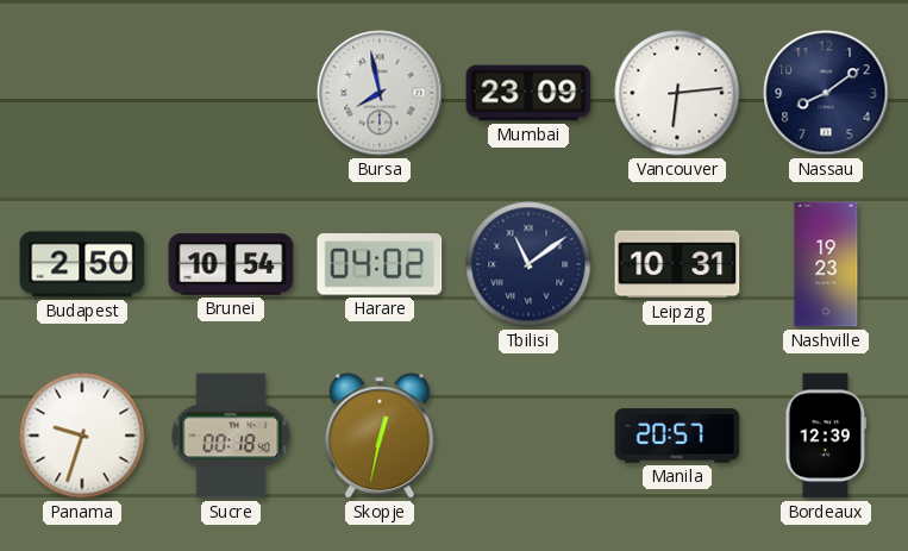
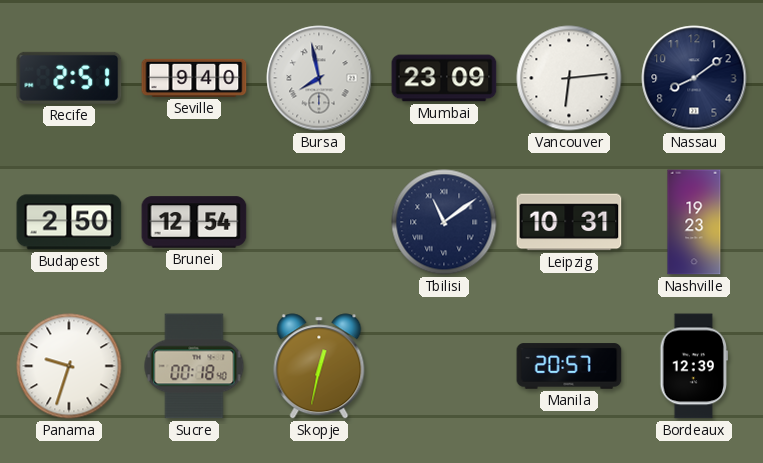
Recife: none -> 2:51
Seville: none -> 9:40
Brunei: 10:54 -> 12:54
Harare: 04:02 -> none
